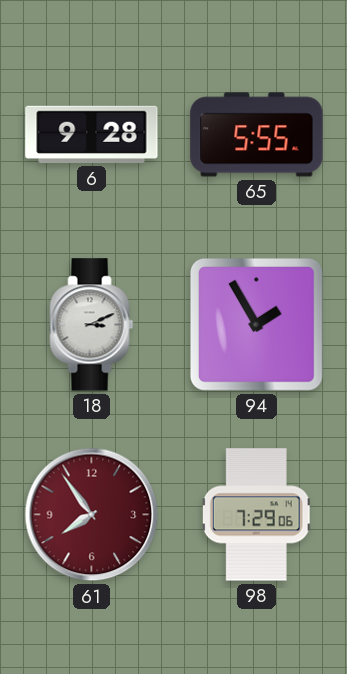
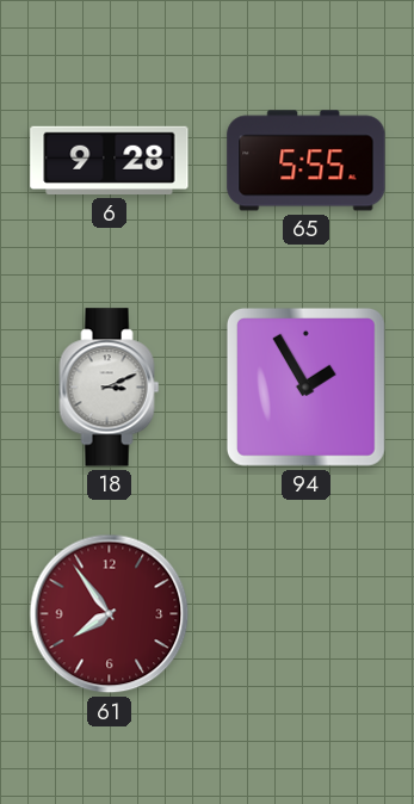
98: 7:29 -> none
